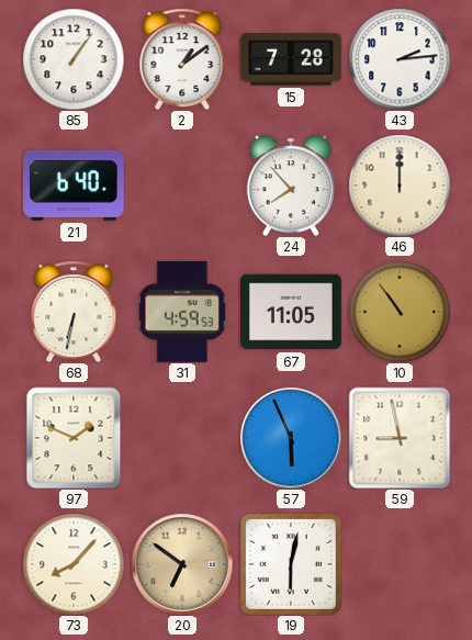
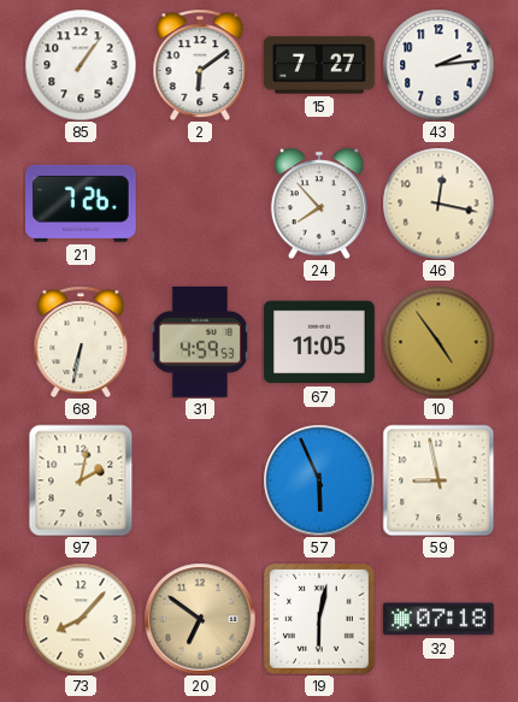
2: 1:09 -> 6:09
15: 7:28 -> 7:27
21: 6:40 -> 7:26
46: 12:00 -> 12:17
10: 10:54 -> 4:54
97: 1:49 -> 2:02
32: none -> 07:18
